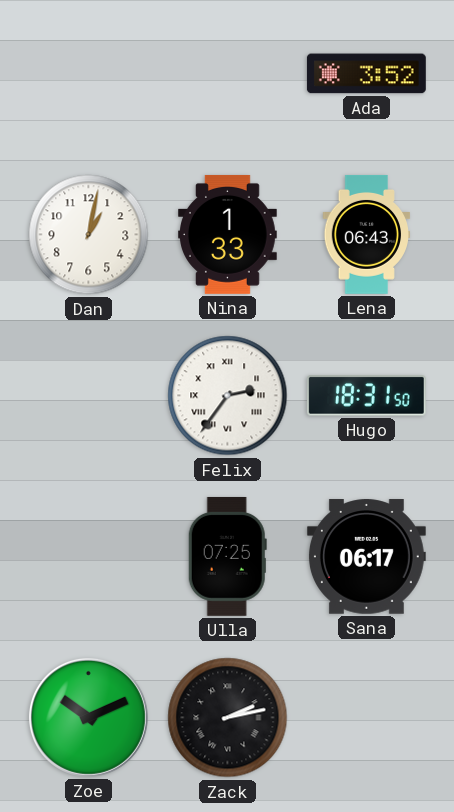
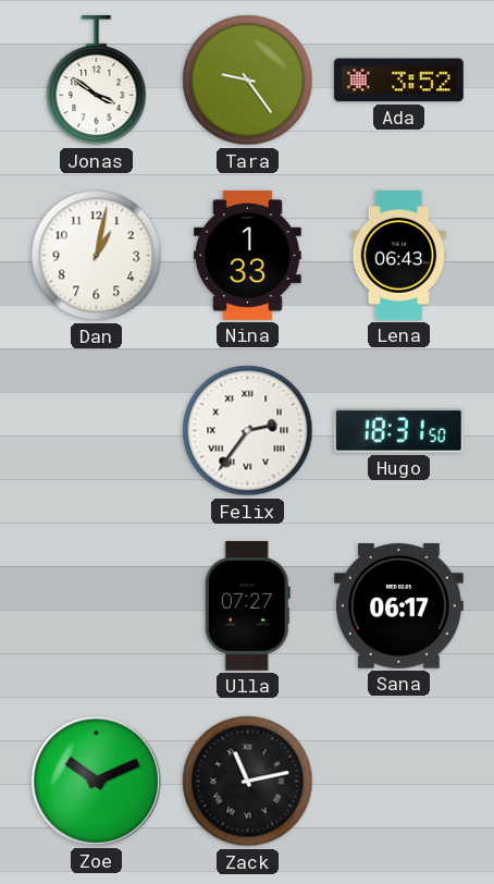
Jonas: none -> 3:51
Tara: none -> 9:24
Ulla: 07:25 -> 07:27
Zack: 2:13 -> 11:13
